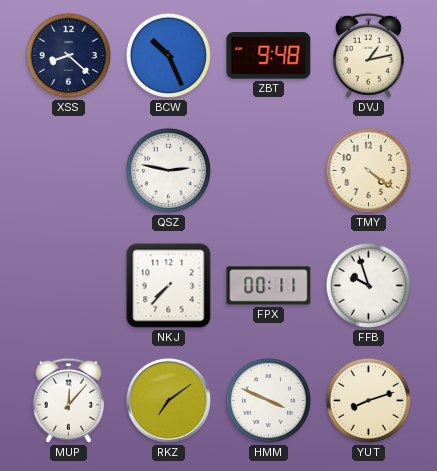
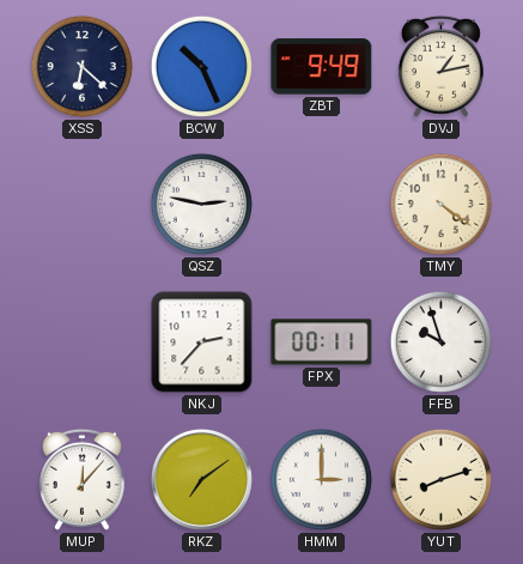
XSS: 8:22 -> 6:22
ZBT: 9:48 -> 9:49
NKJ: 7:37 -> 2:37
HMM: 3:49 -> 3:00
